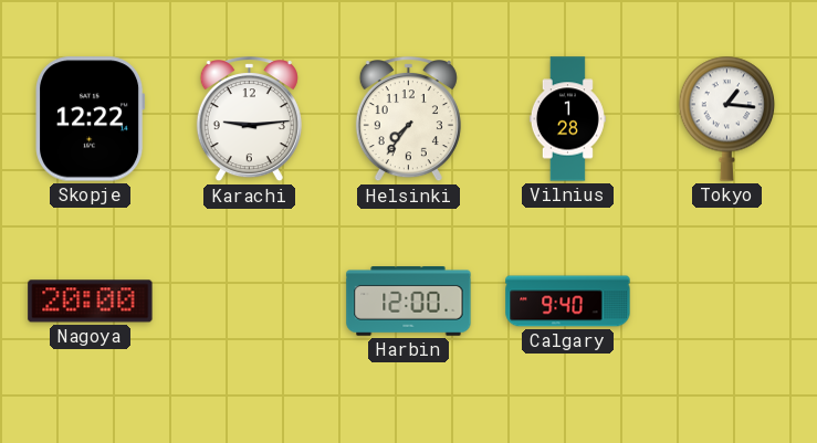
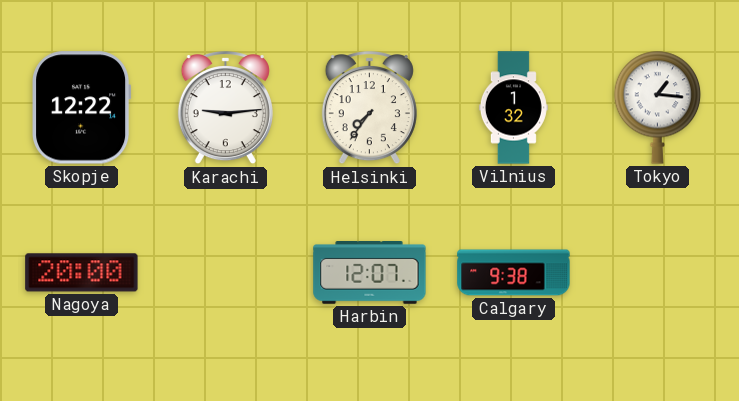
Vilnius: 1:28 -> 1:32
Harbin: 12:00 -> 12:07
Calgary: 9:40 -> 9:38
